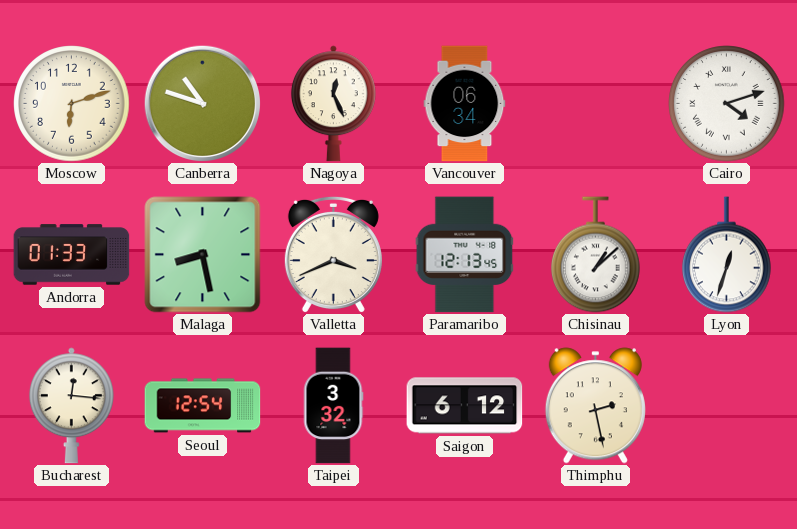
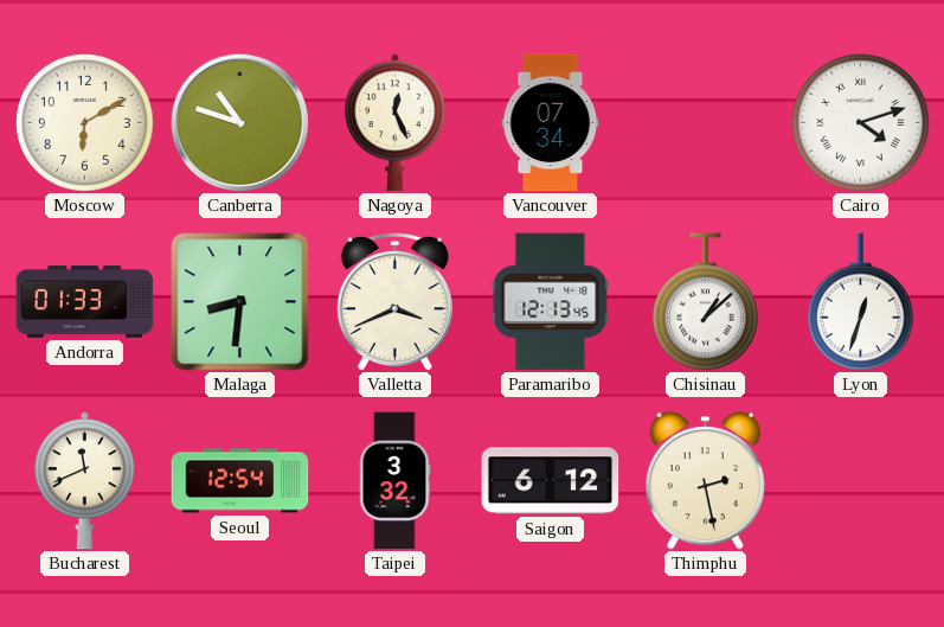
Moscow: 6:12 -> 6:10
Vancouver: 06:34 -> 07:34
Malaga: 8:28 -> 8:31
Bucharest: 12:16 -> 11:41
